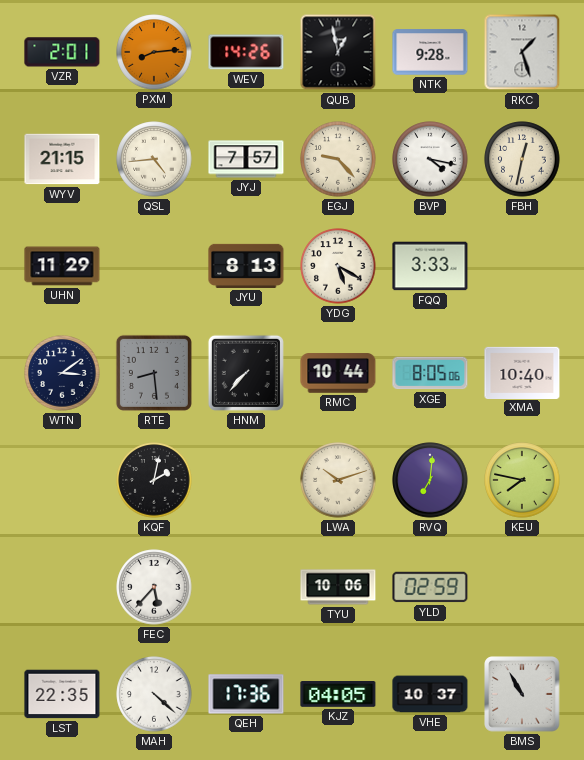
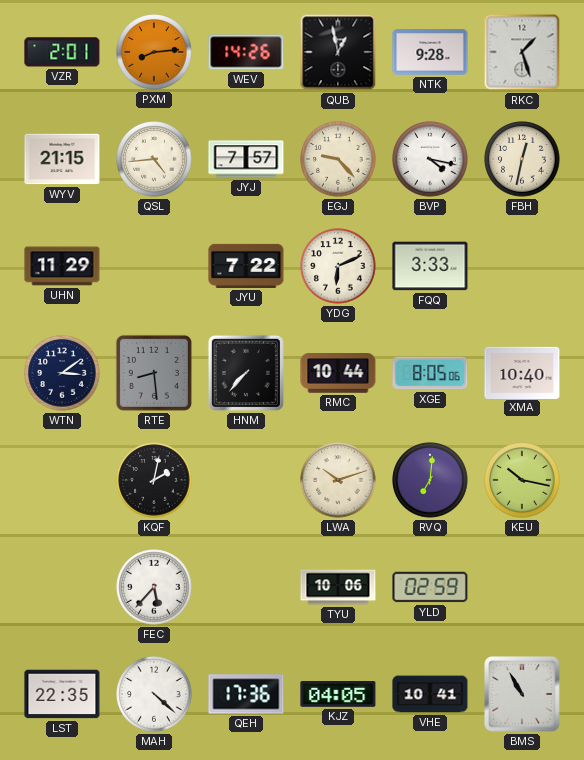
JYU: 8:13 -> 7:22
YDG: 5:20 -> 6:11
KEU: 7:47 -> 10:17
VHE: 10:37 -> 10:41
